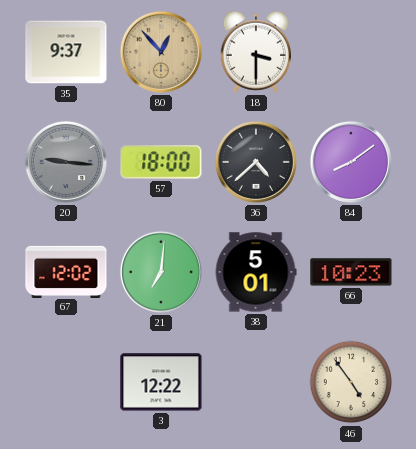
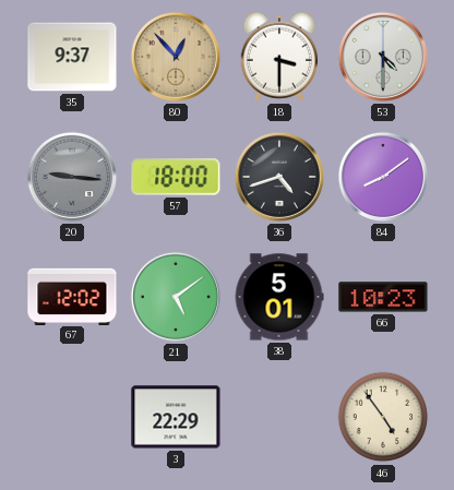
53: none -> 4:30
36: 4:38 -> 4:42
21: 7:01 -> 5:09
3: 12:22 -> 22:29
